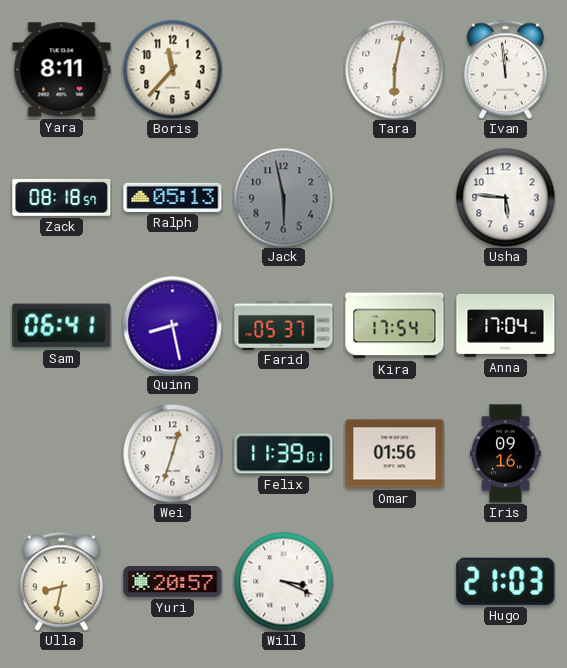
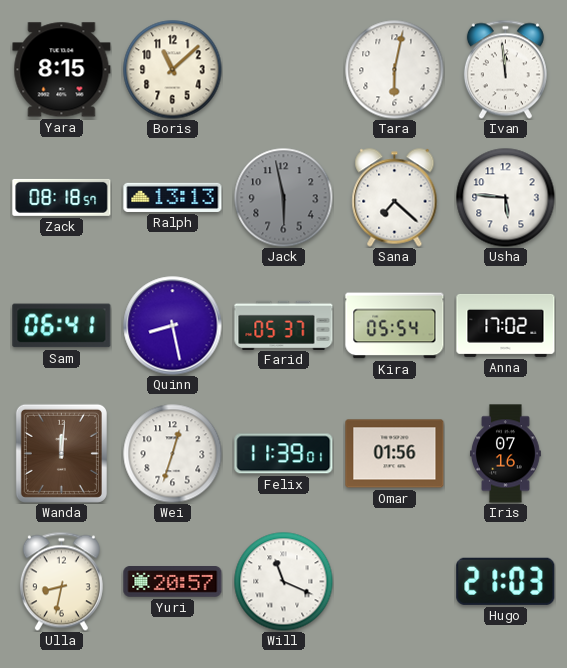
Yara: 8:11 -> 8:15
Boris: 11:37 -> 11:08
Ralph: 05:13 -> 13:13
Sana: none -> 7:22
Kira: 17:54 -> 05:54
Anna: 17:04 -> 17:02
Wanda: none -> 12:01
Iris: 09:16 -> 07:16
Will: 3:19 -> 11:19
